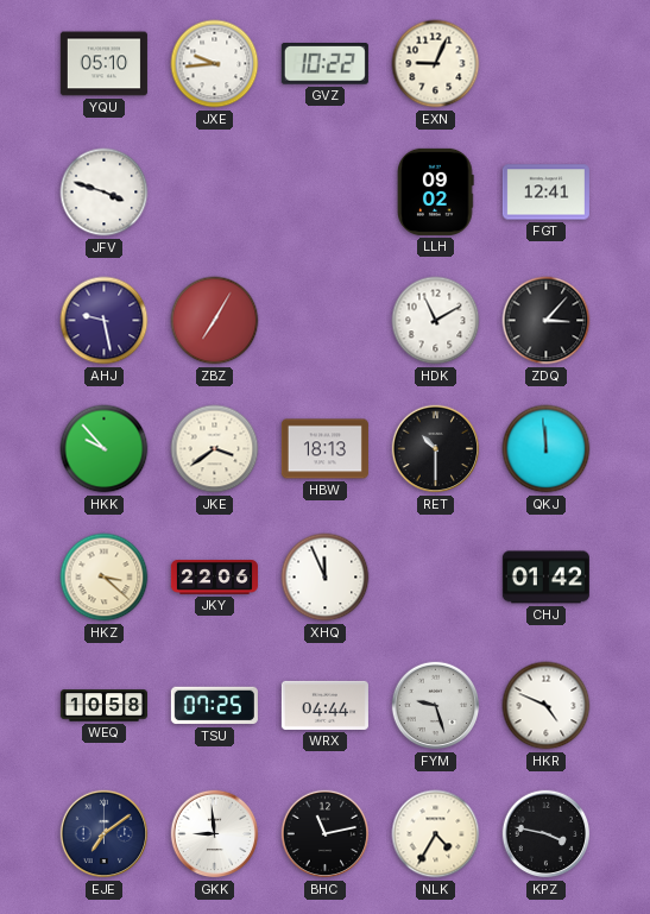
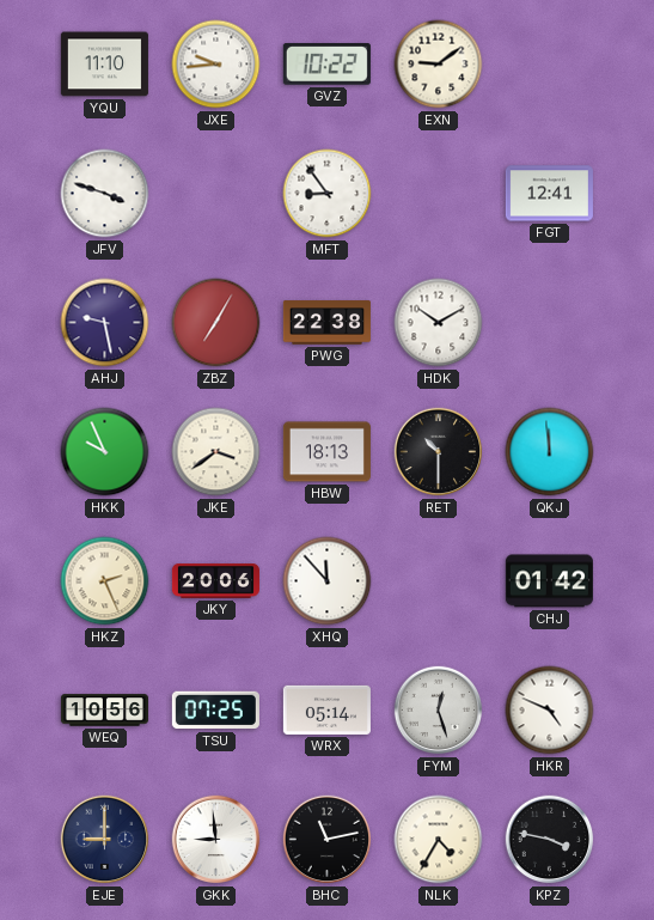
YQU: 05:10 -> 11:10
EXN: 9:04 -> 9:09
MFT: none -> 8:54
LLH: 09:02 -> none
PWG: none -> 22:38
HDK: 11:10 -> 10:10
ZDQ: 3:07 -> none
HKK: 9:53 -> 9:56
HKZ: 3:22 -> 2:26
JKY: 22:06 -> 20:06
XHQ: 11:56 -> 11:53
WEQ: 10:58 -> 10:56
WRX: 04:44 -> 05:14
FYM: 9:27 -> 12:27
EJE: 7:09 -> 9:00
